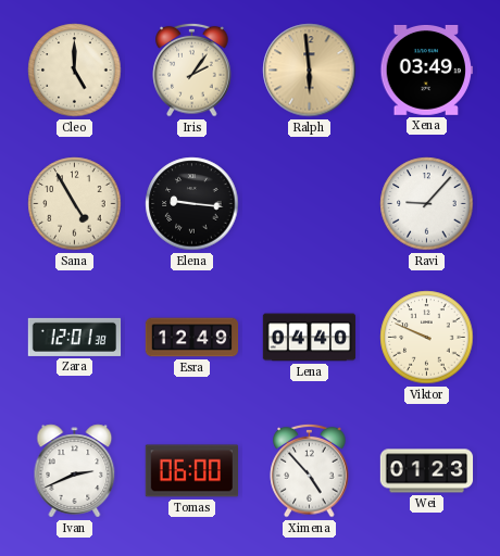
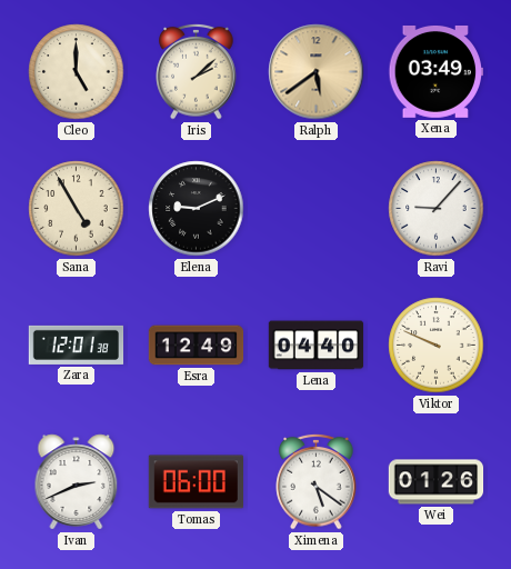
Iris: 2:06 -> 2:08
Ralph: 5:59 -> 5:39
Elena: 9:16 -> 9:11
Ximena: 4:53 -> 5:21
Wei: 01:23 -> 01:26
